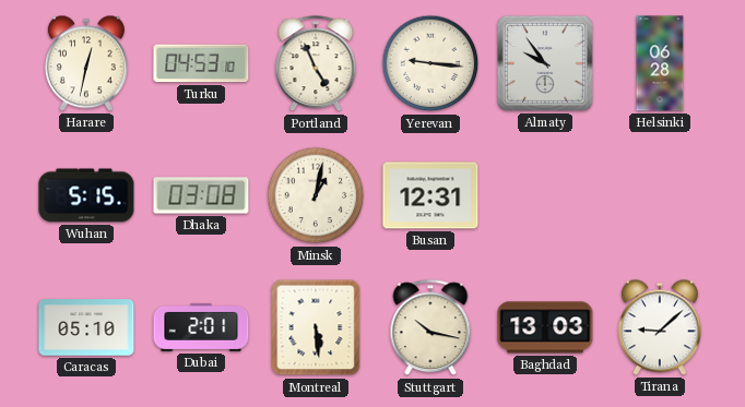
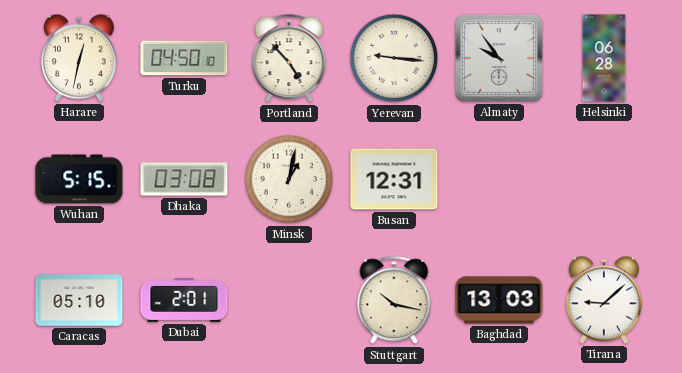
Turku: 04:53 -> 04:50
Portland: 4:56 -> 4:53
Montreal: 5:29 -> none
